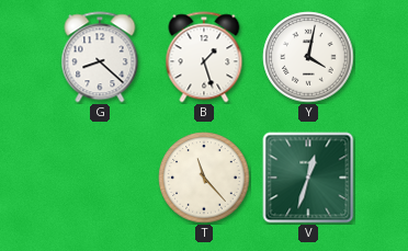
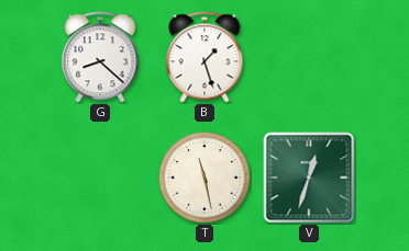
Y: 4:02 -> none
T: 11:23 -> 11:28
